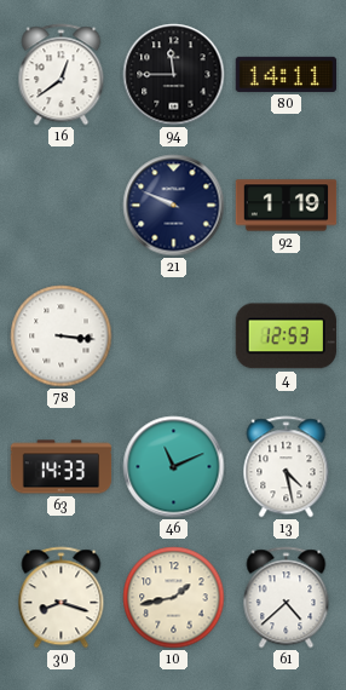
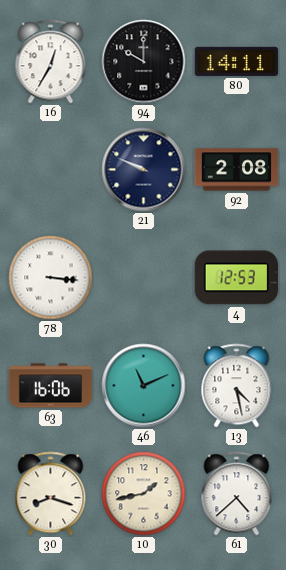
16: 12:39 -> 12:35
94: 11:45 -> 10:00
92: 1:19 -> 2:08
63: 14:33 -> 16:06
